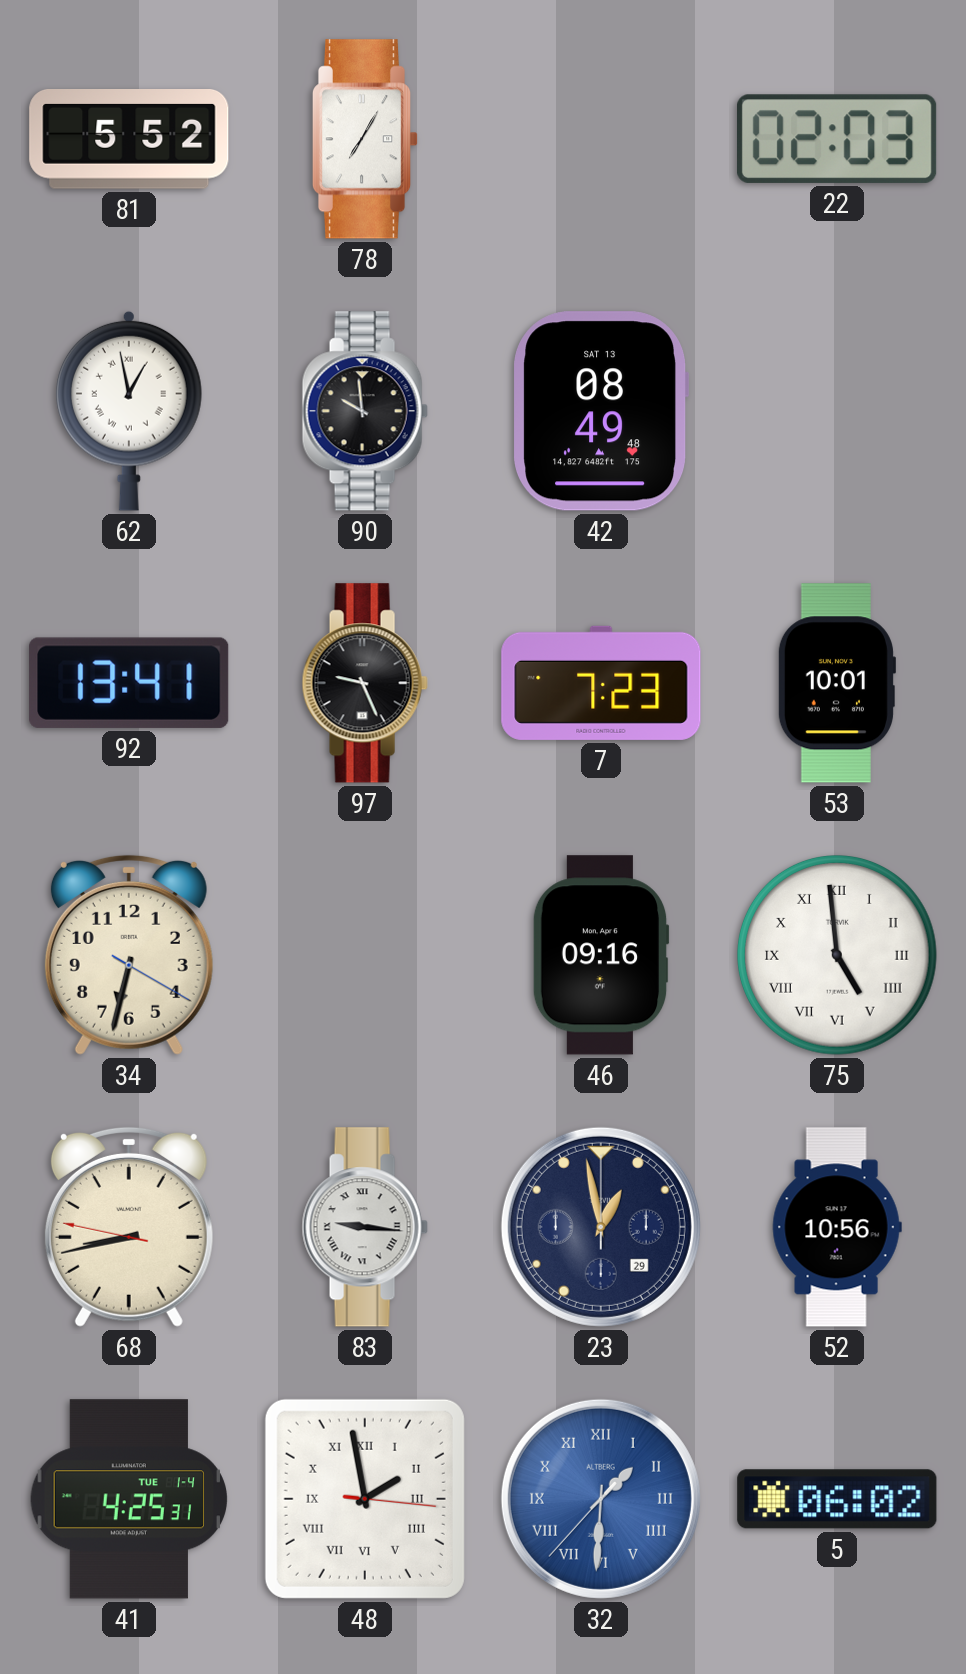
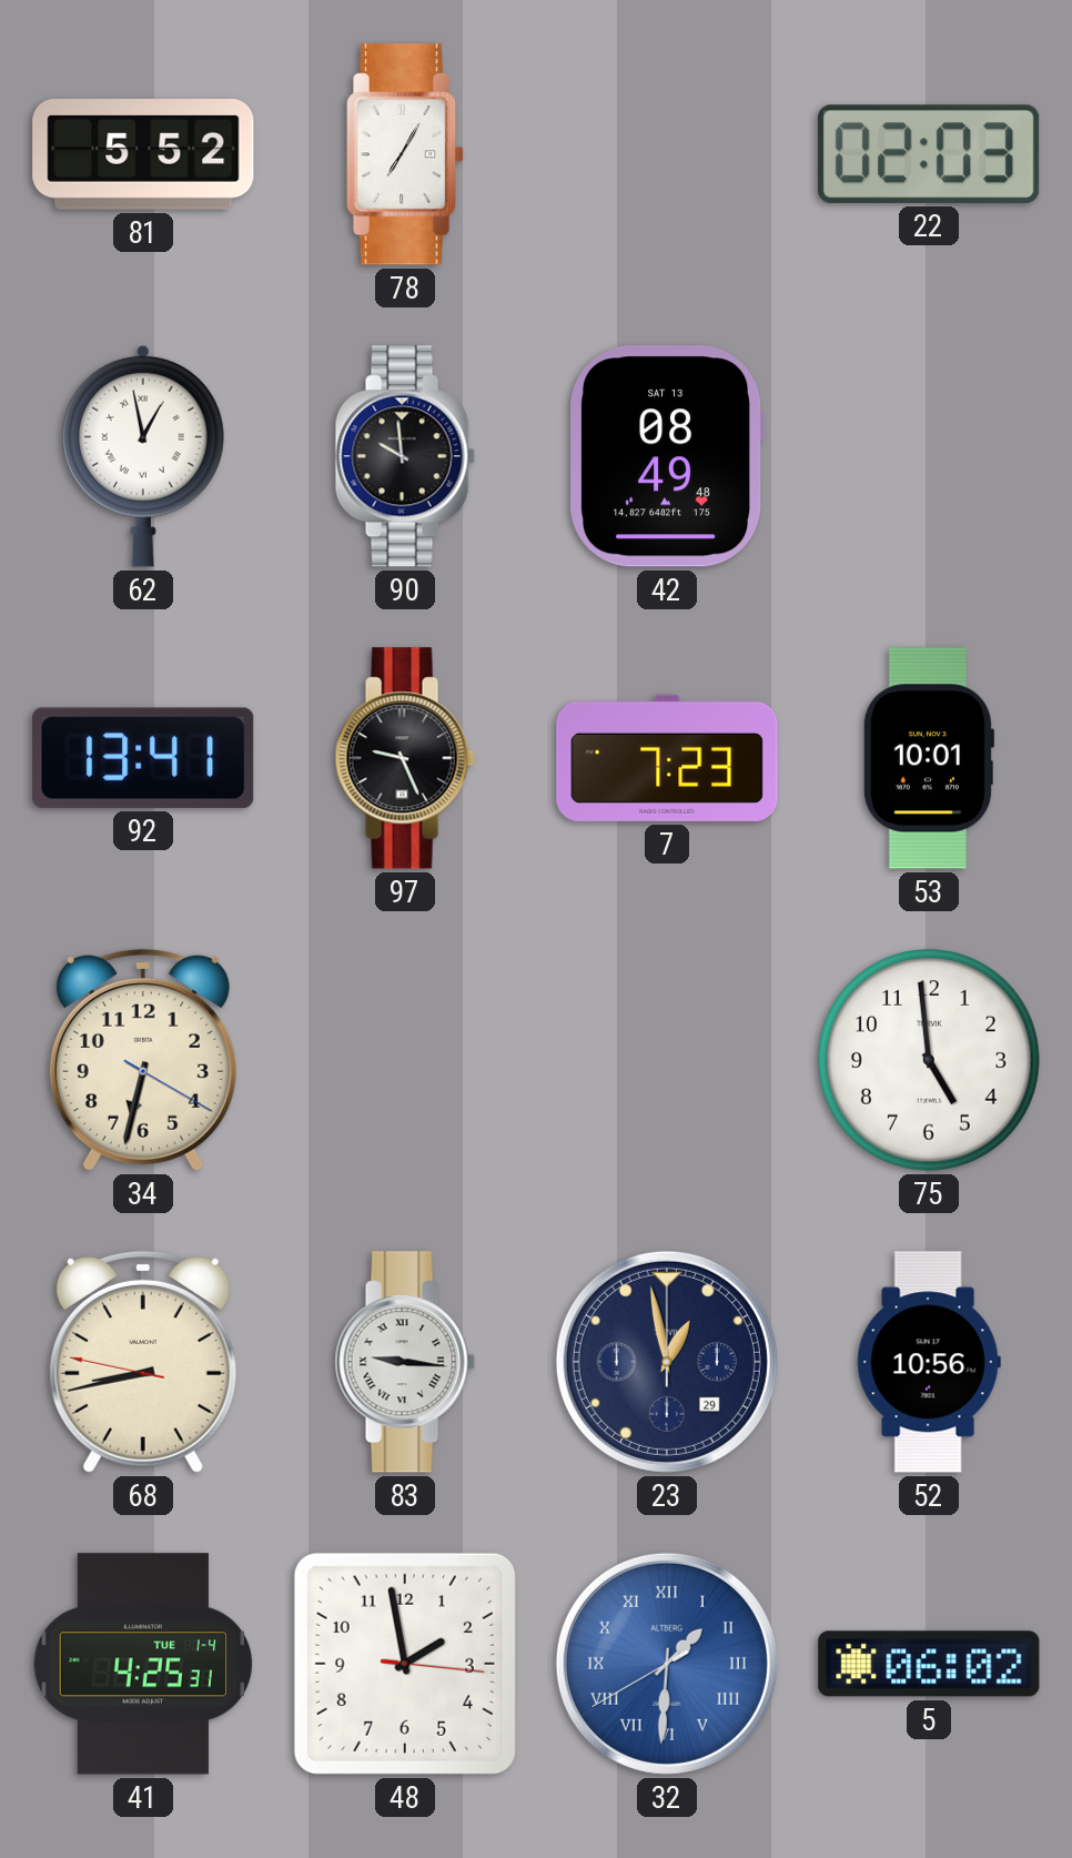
46: 09:16 -> none
75 numerals: Roman -> Arabic
48 numerals: Roman -> Arabic
32: 1:30:37 -> 1:30:40
